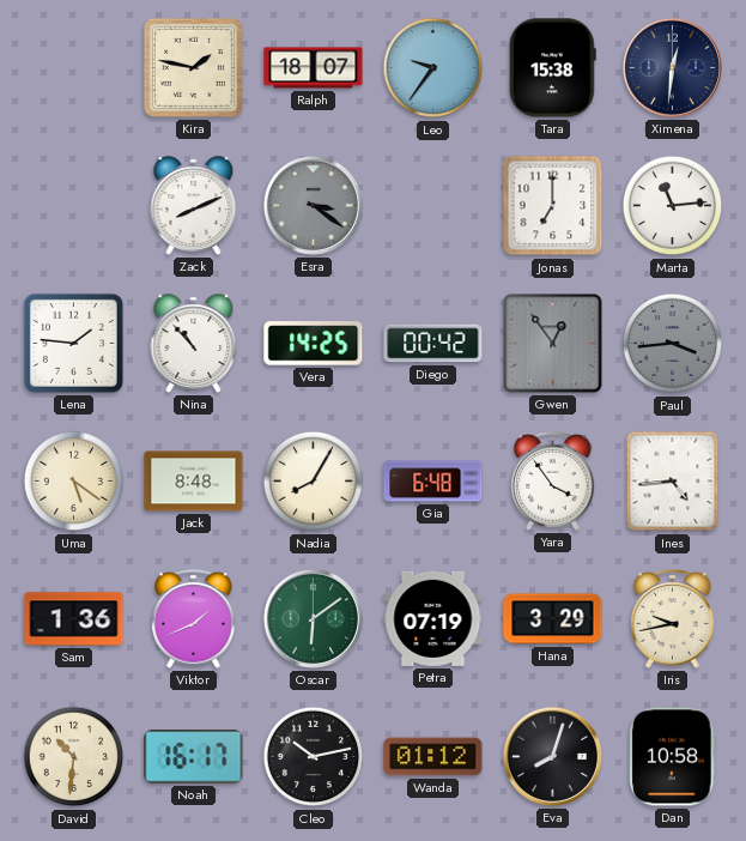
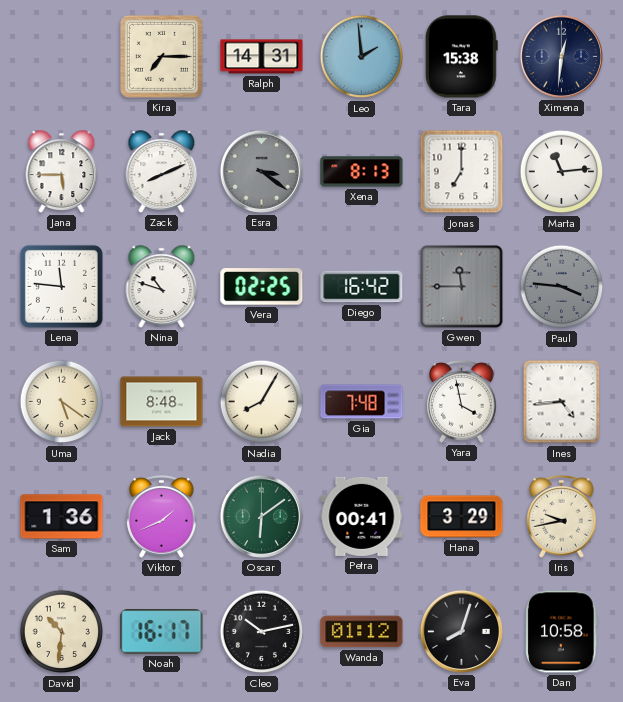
Kira: 1:47 -> 7:15
Ralph: 18:07 -> 14:31
Leo: 9:36 -> 1:59
Jana: none -> 5:45
Xena: none -> 8:13
Lena: 1:46 -> 11:46
Nina: 10:53 -> 10:48
Vera: 14:25 -> 02:25
Diego: 00:42 -> 16:42
Gwen: 12:54 -> 11:45
Paul: 3:44 -> 3:46
Gia: 6:48 -> 7:48
Yara: 3:54 -> 3:58
Petra: 07:19 -> 00:41
